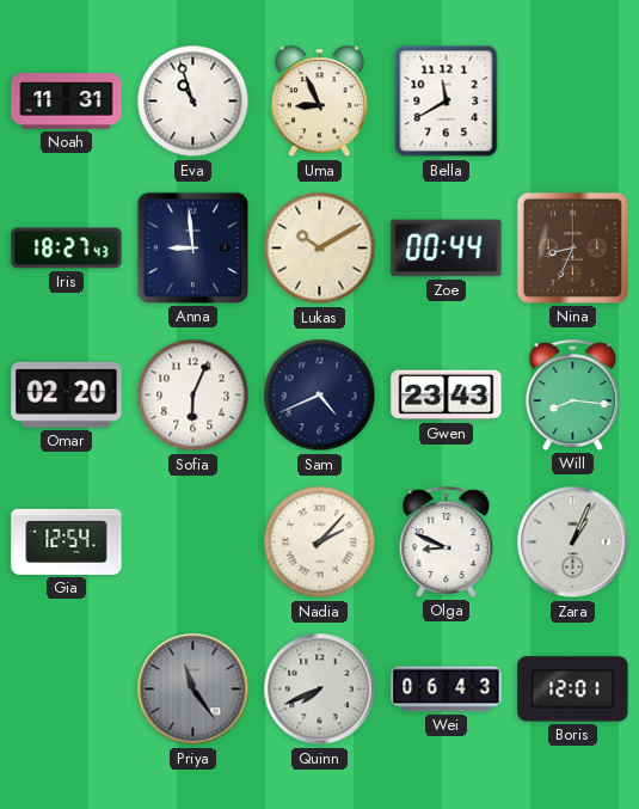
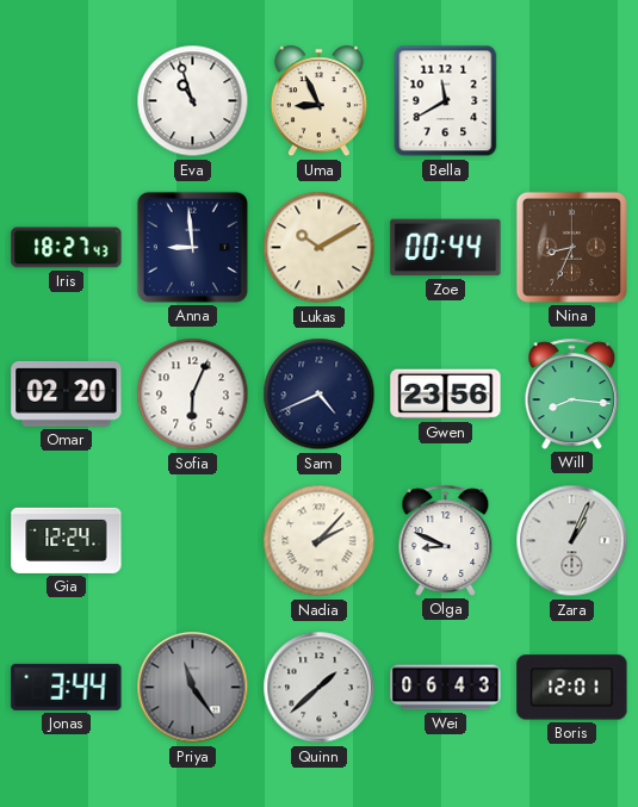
Noah: 11:31 -> none
Gwen: 23:43 -> 23:56
Gia: 12:54 -> 12:24
Jonas: none -> 3:44
Quinn: 7:41 -> 1:38
